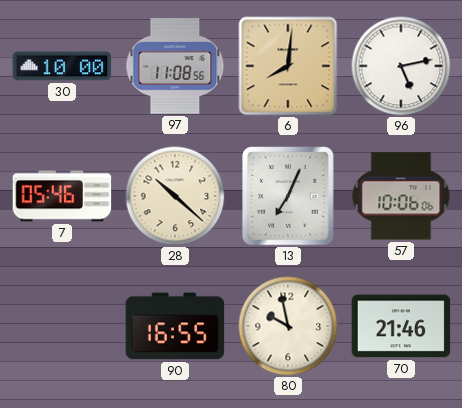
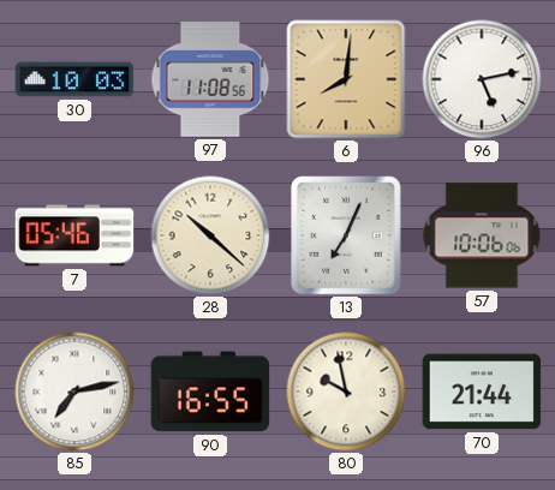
30: 10:00 -> 10:03
85: none -> 7:13
70: 21:46 -> 21:44
